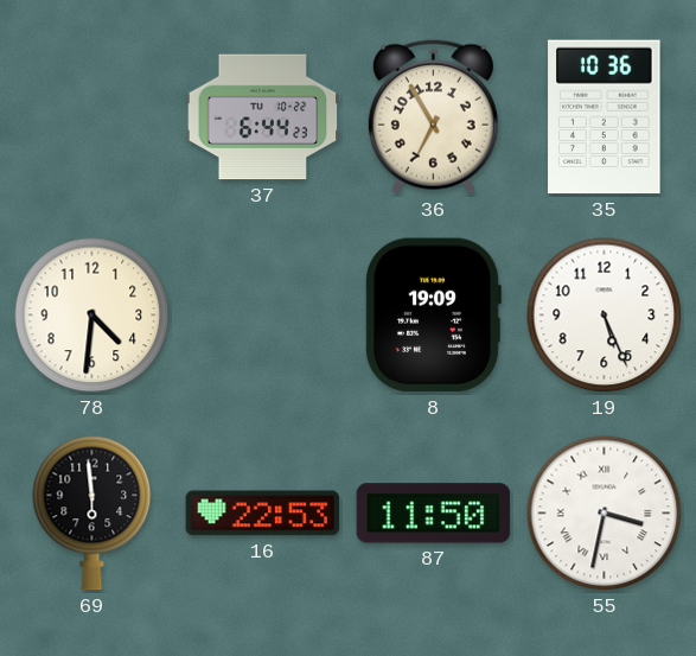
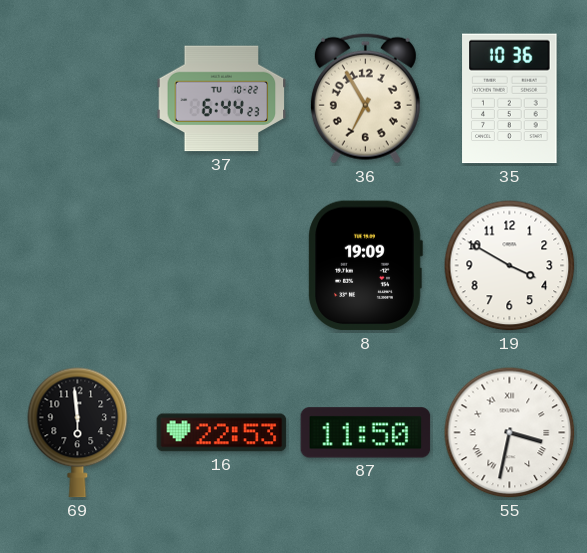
78: 4:31 -> none
19: 5:26 -> 3:50
